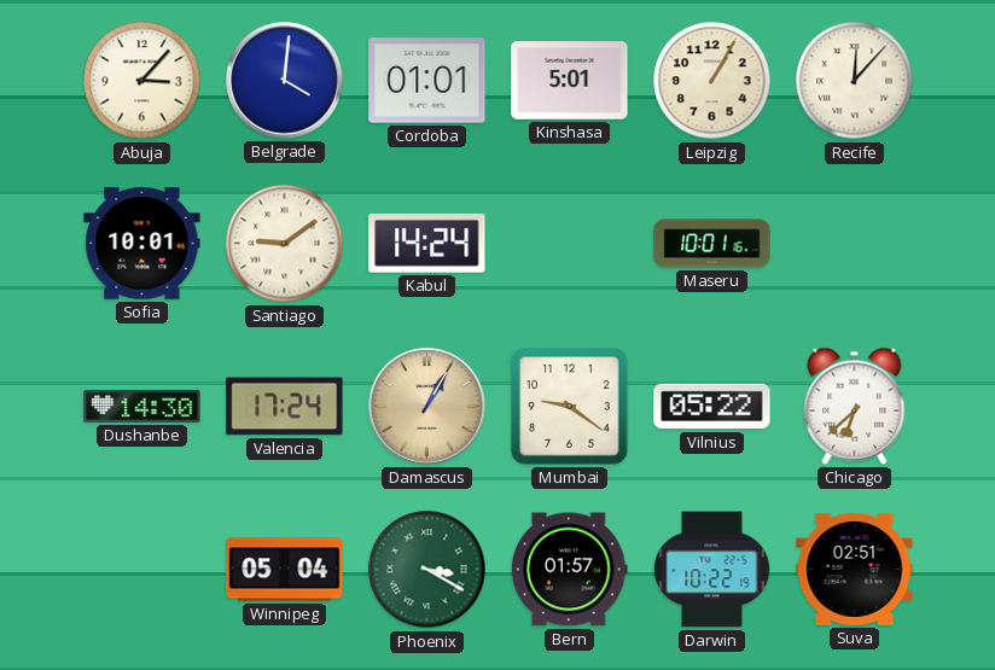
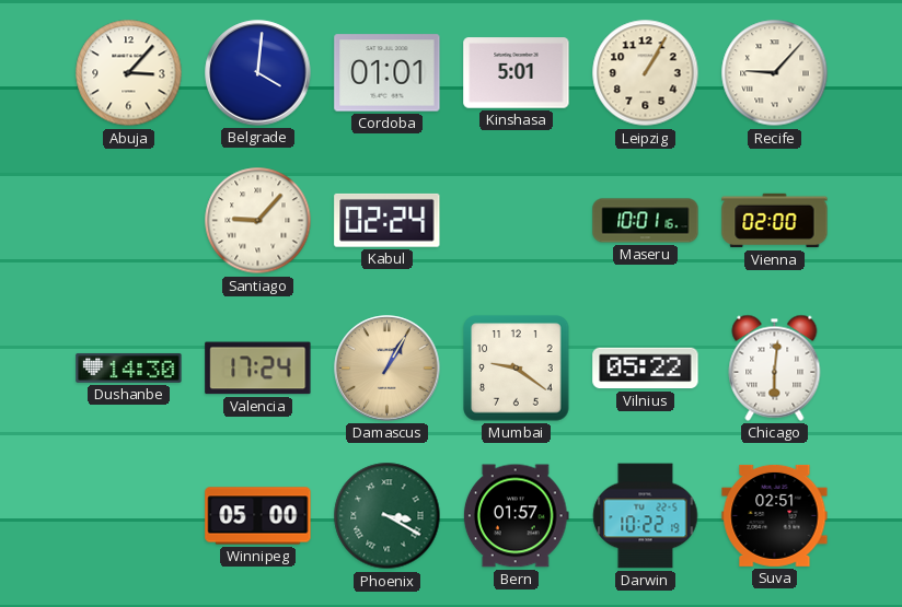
Recife: 12:07 -> 9:07
Sofia: 10:01 -> none
Santiago: 9:09 -> 9:07
Kabul: 14:24 -> 02:24
Vienna: none -> 02:00
Chicago: 6:38 -> 6:01
Winnipeg: 05:04 -> 05:00
